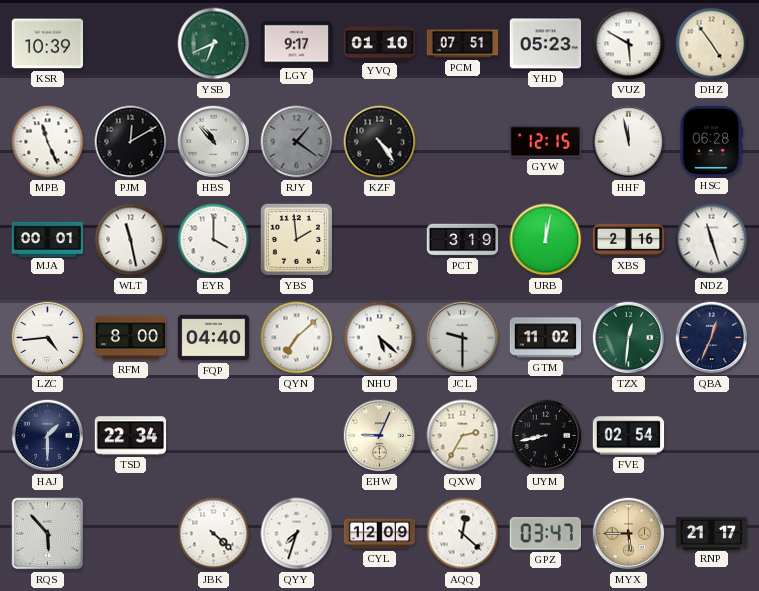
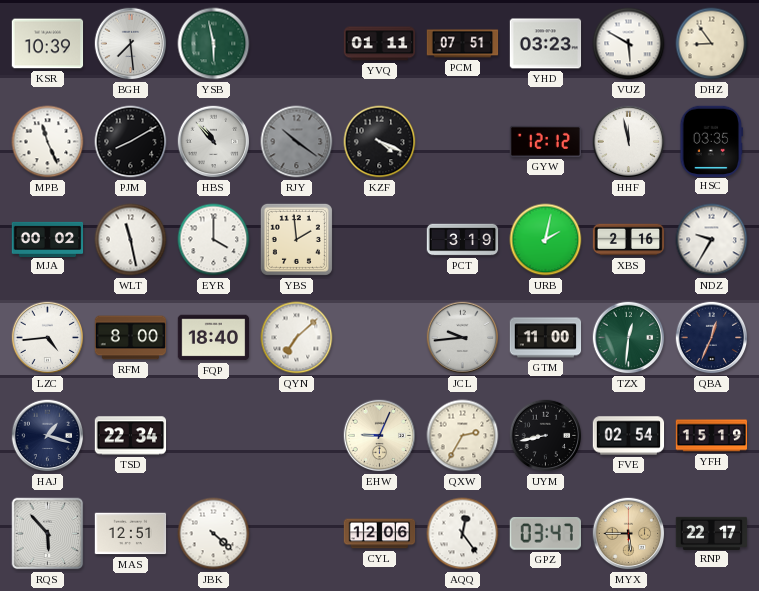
BGH: none -> 7:29
YSB: 6:41 -> 5:58
LGY: 9:17 -> none
YVQ: 01:10 -> 01:11
YHD: 05:23 -> 03:23
DHZ: 4:54 -> 8:54
PJM: 12:10 -> 8:10
RJY: 1:21 -> 10:21
KZF: 4:24 -> 4:19
GYW: 12:15 -> 12:12
HSC: 06:28 -> 03:35
MJA: 00:01 -> 00:02
URB: 12:02 -> 2:02
NDZ: 11:27 -> 9:35
FQP: 04:40 -> 18:40
NHU: 5:22 -> none
JCL: 9:30 -> 9:44
GTM: 11:02 -> 11:00
HAJ: 1:30 -> 1:18
YFH: none -> 15:19
MAS: none -> 12:51
QYY: 7:33 -> none
CYL: 12:09 -> 12:06
AQQ: 12:22 -> 12:24
RNP: 21:17 -> 22:17
